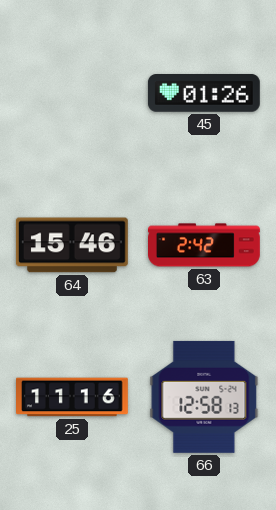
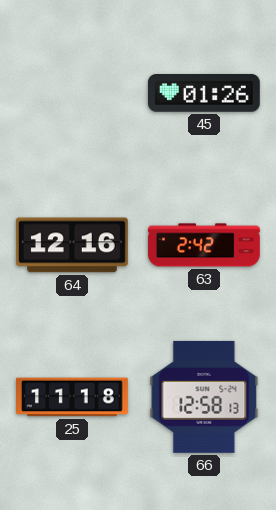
64: 15:46 -> 12:16
25: 11:16 -> 11:18
